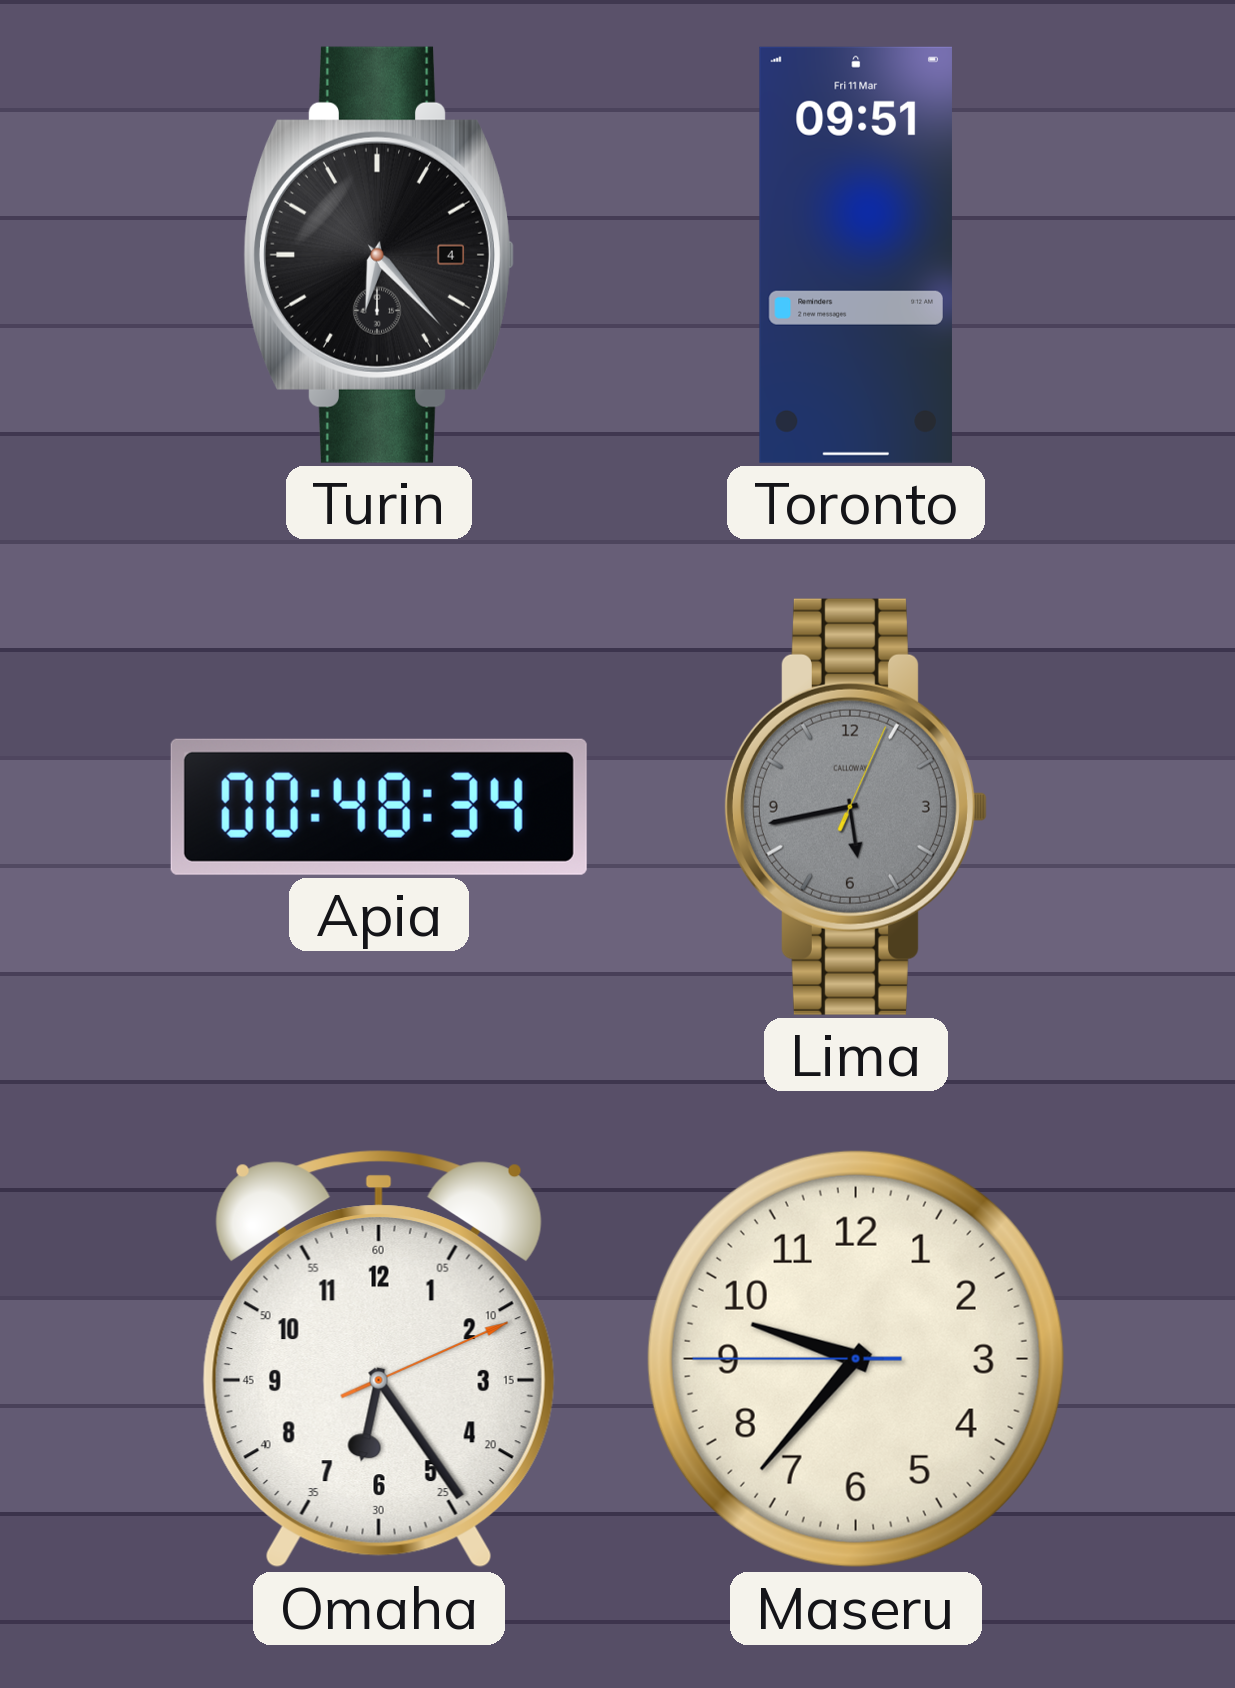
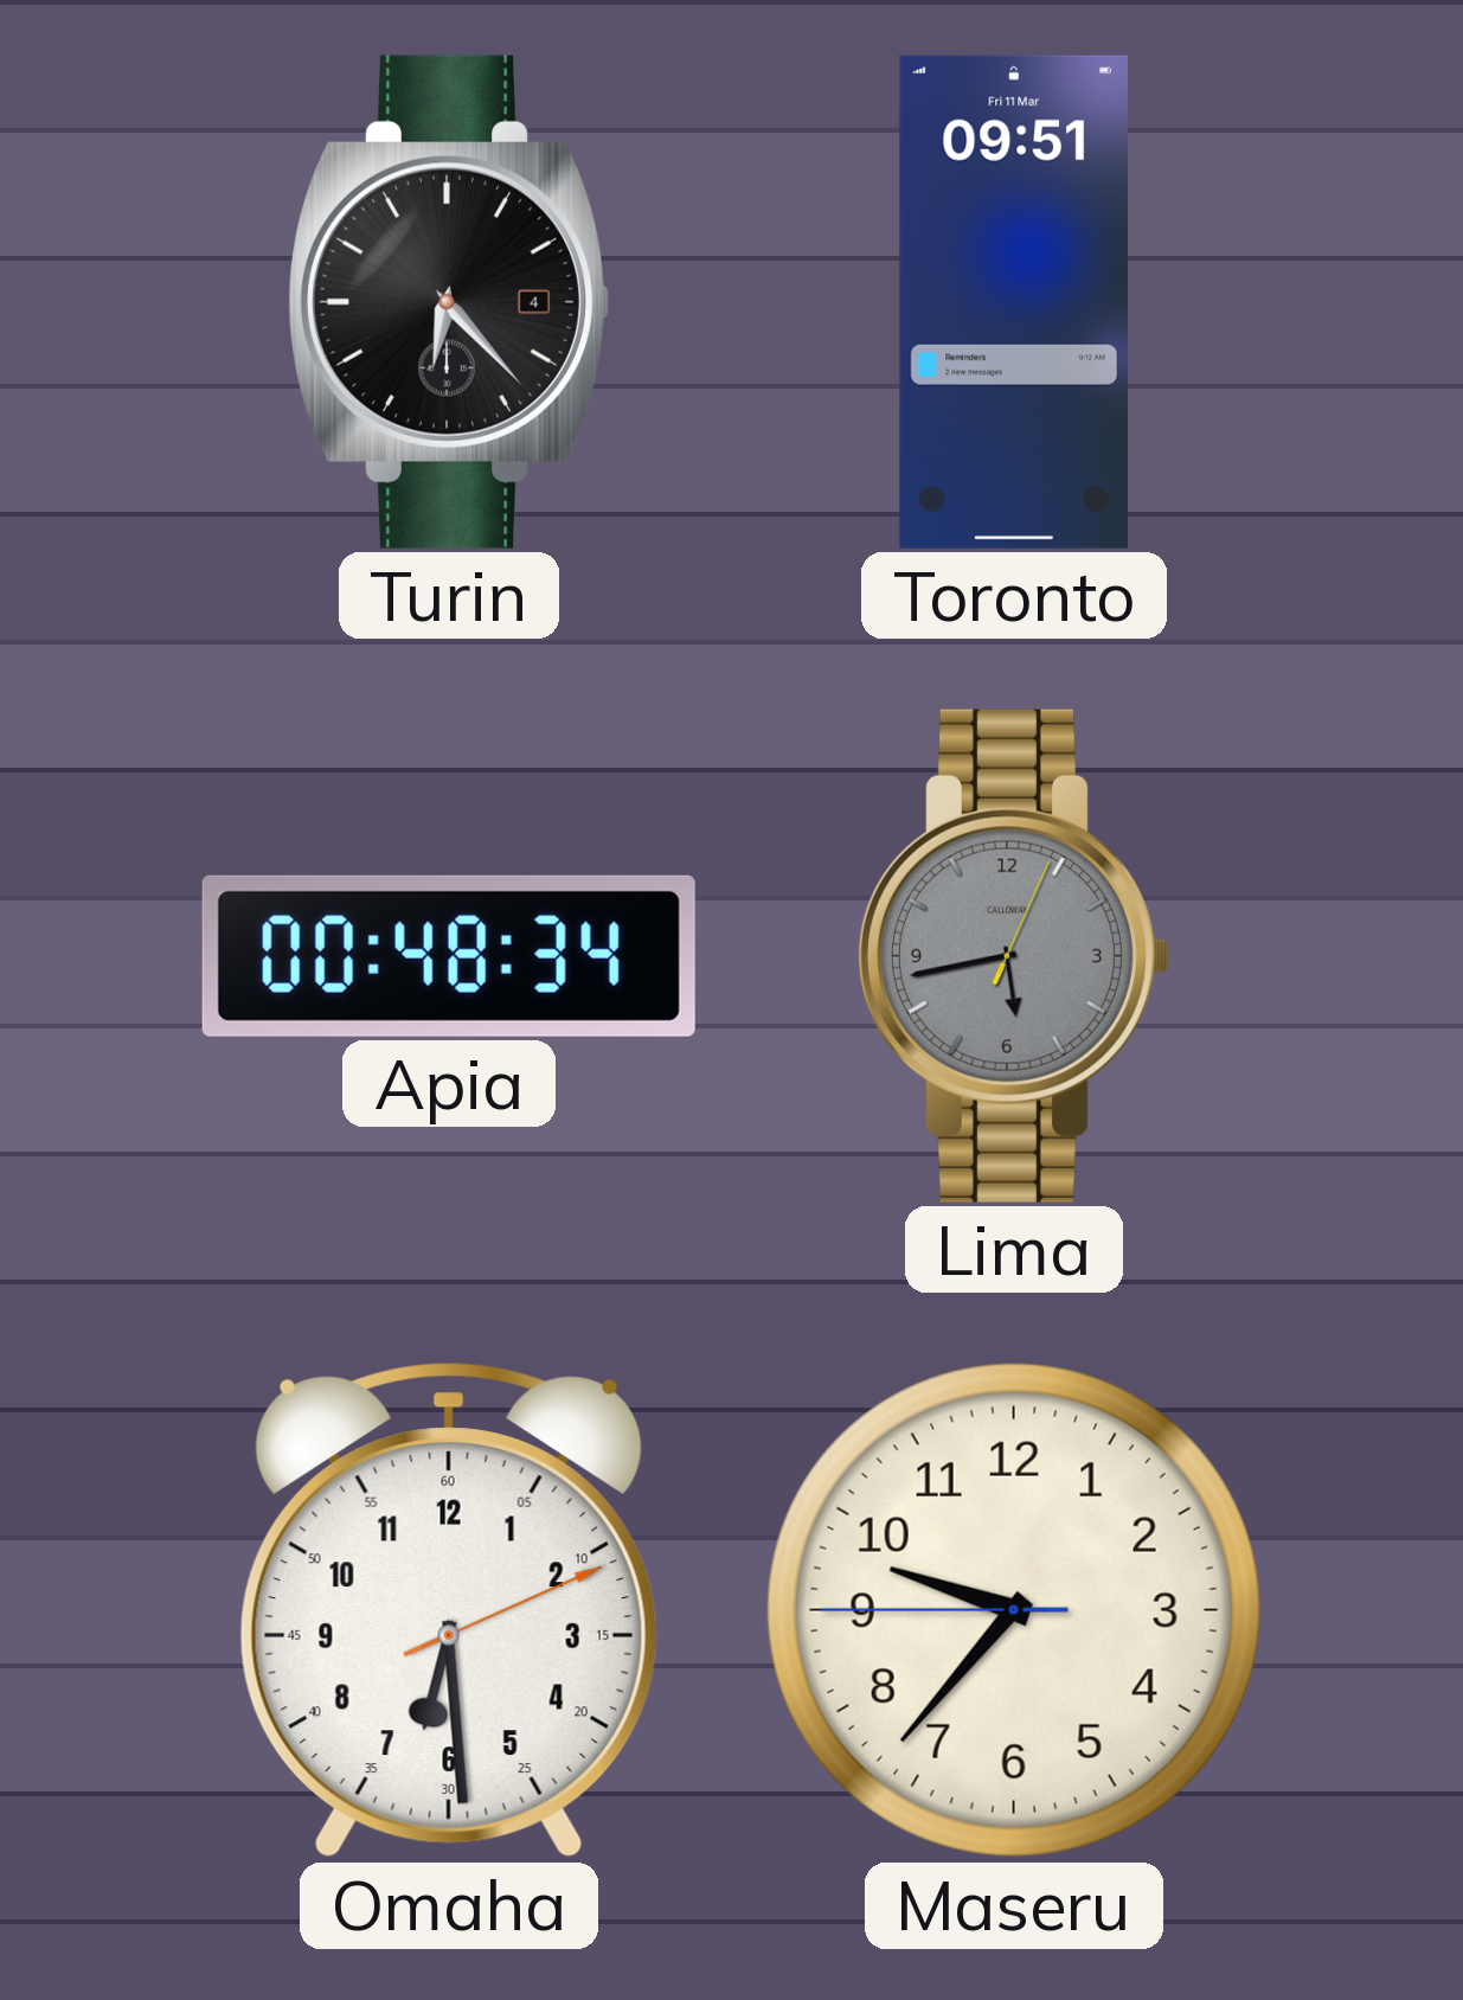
Omaha: 6:24 -> 6:29
